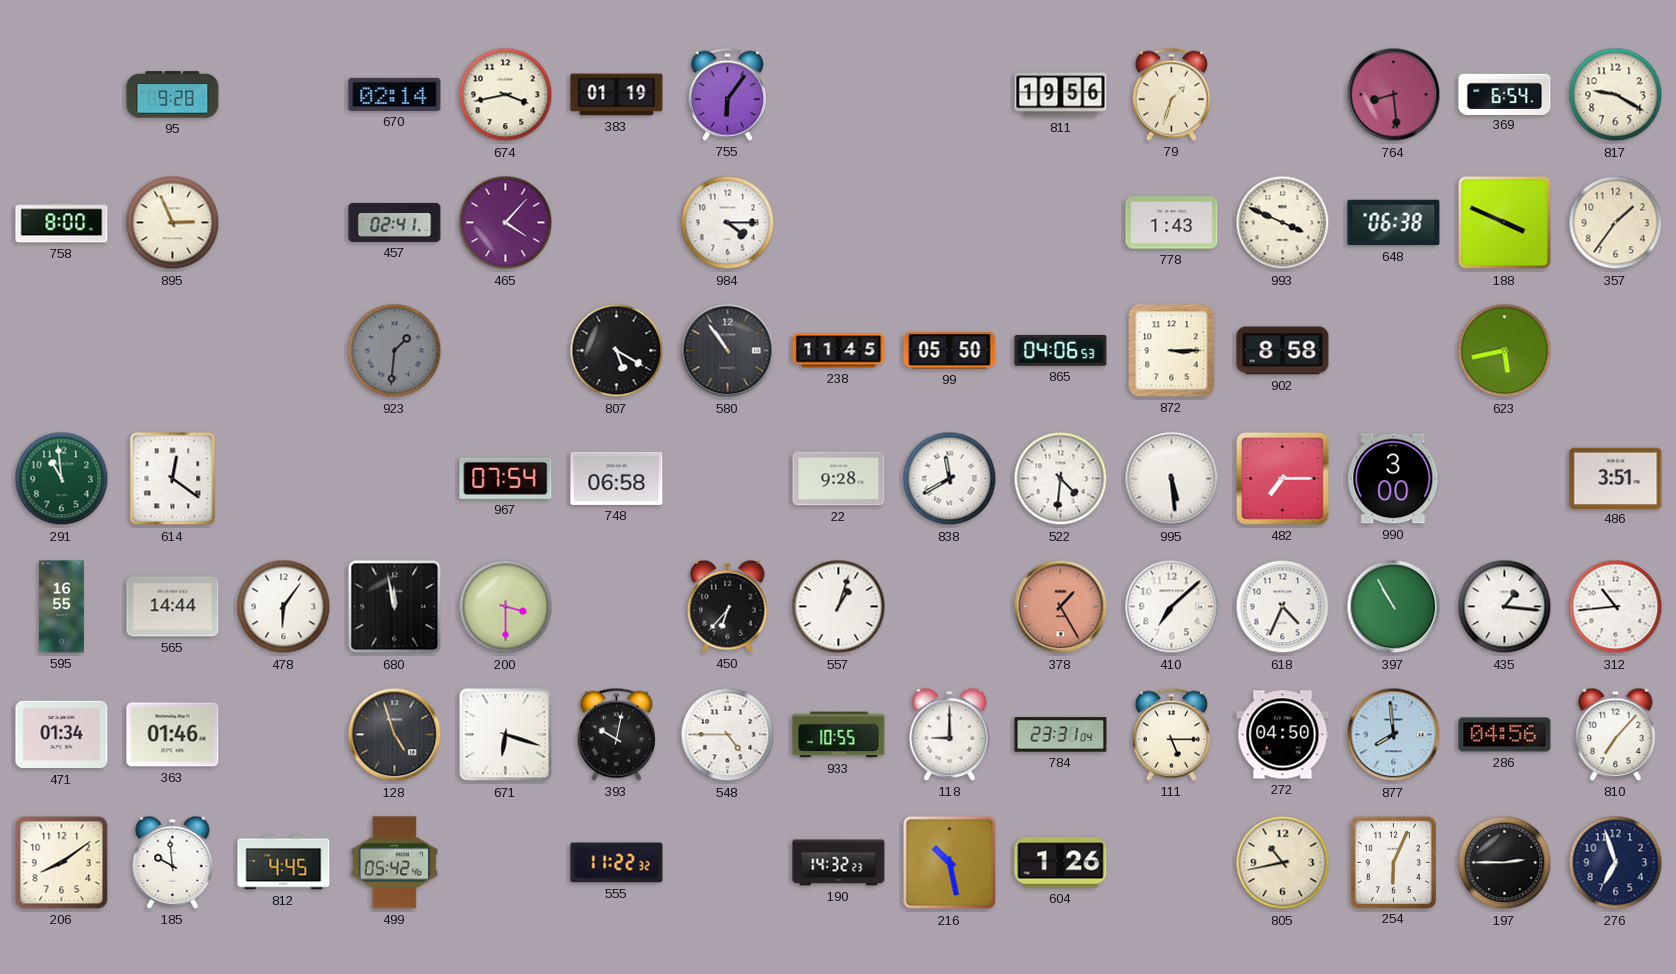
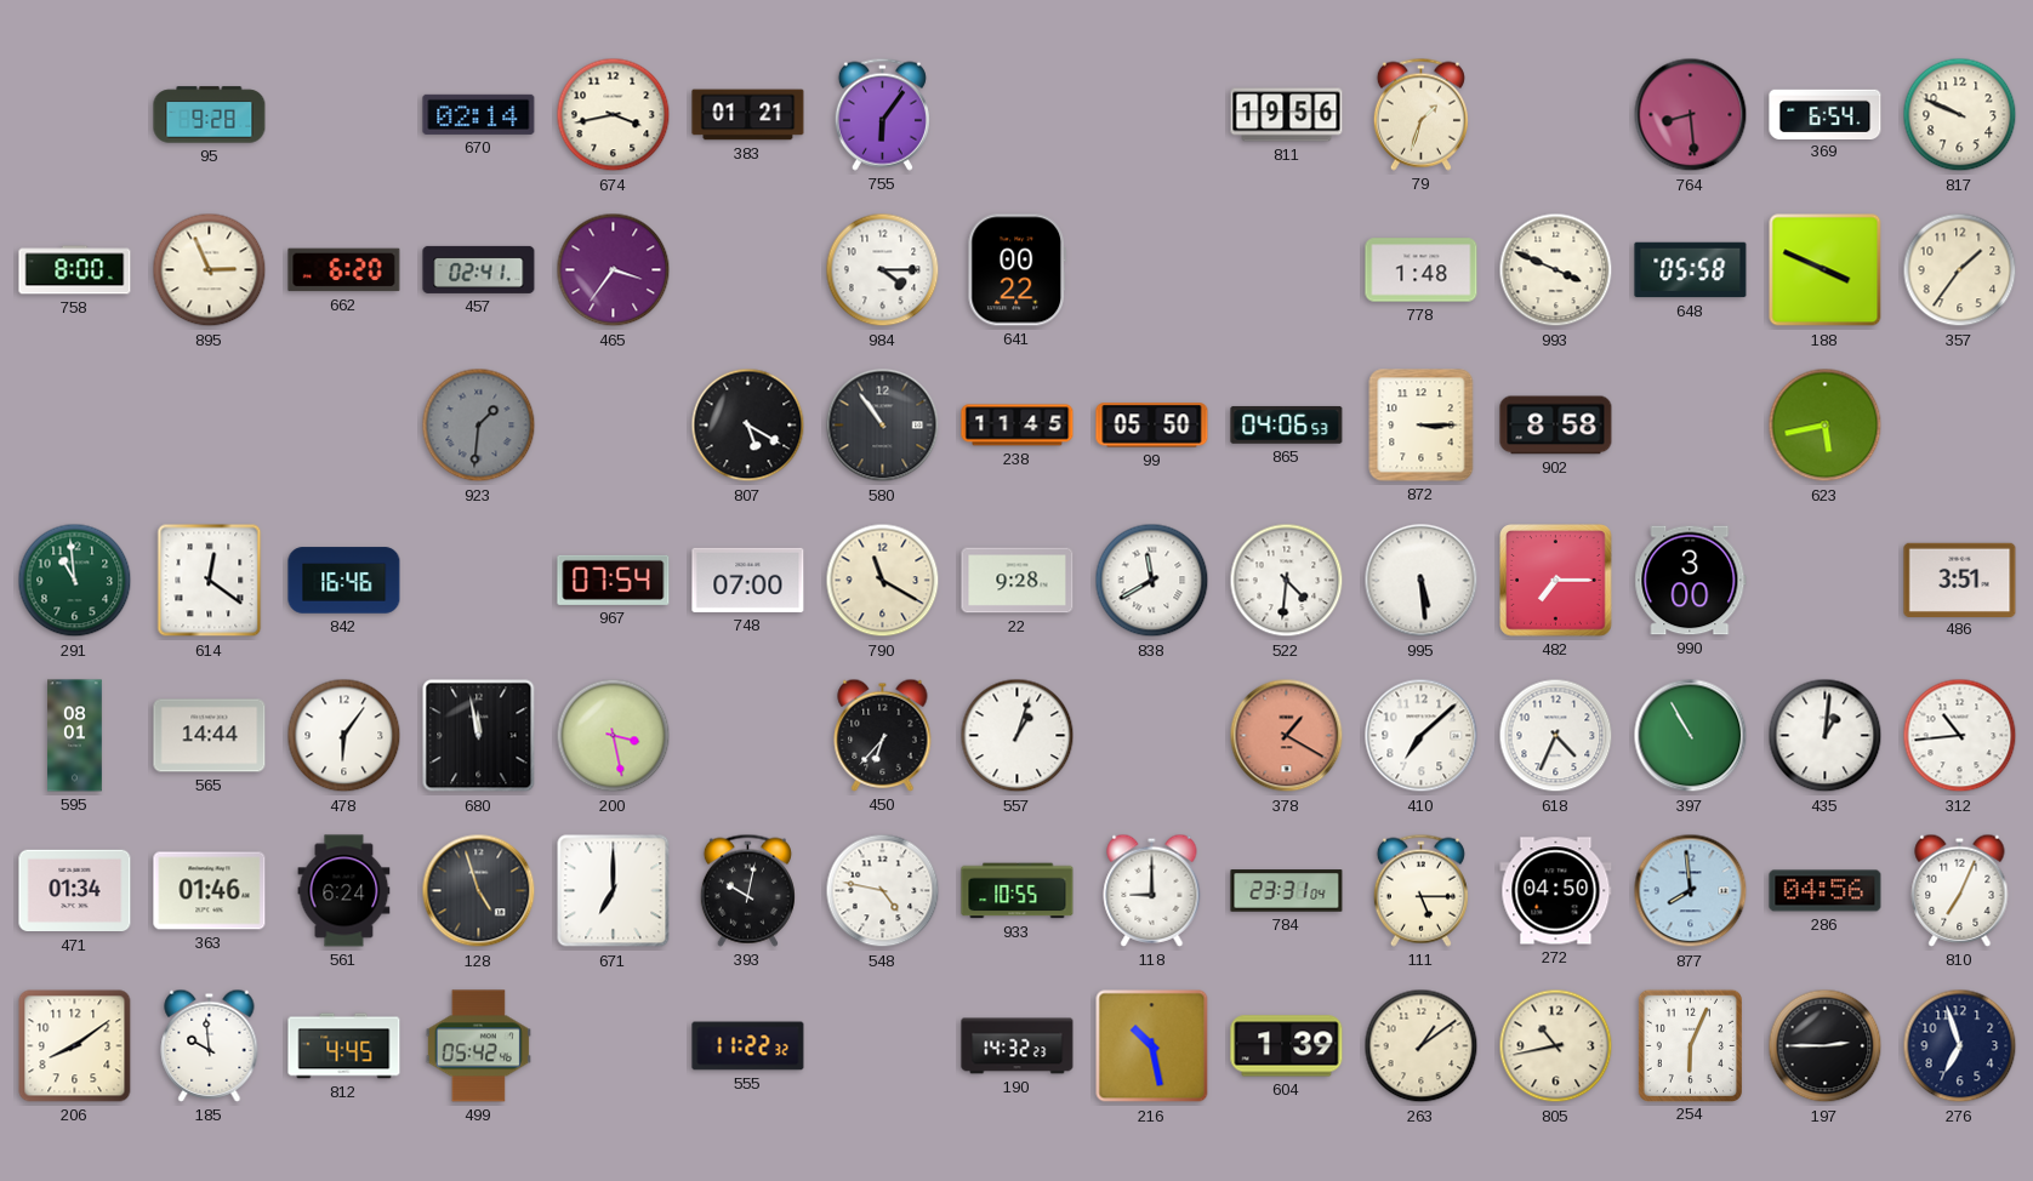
383: 01:19 -> 01:21
817: 9:20 -> 9:49
662: none -> 6:20
465: 4:07 -> 3:36
641: none -> 00:22
778: 1:43 -> 1:48
648: 06:38 -> 05:58
842: none -> 16:46
748: 06:58 -> 07:00
790: none -> 11:20
595: 16:55 -> 08:01
200: 3:30 -> 3:28
378: 1:25 -> 1:20
435: 1:16 -> 1:01
561: none -> 6:24
671: 6:18 -> 7:00
548: 4:45 -> 4:47
810: 7:07 -> 7:04
604: 1:26 -> 1:39
263: none -> 1:09
